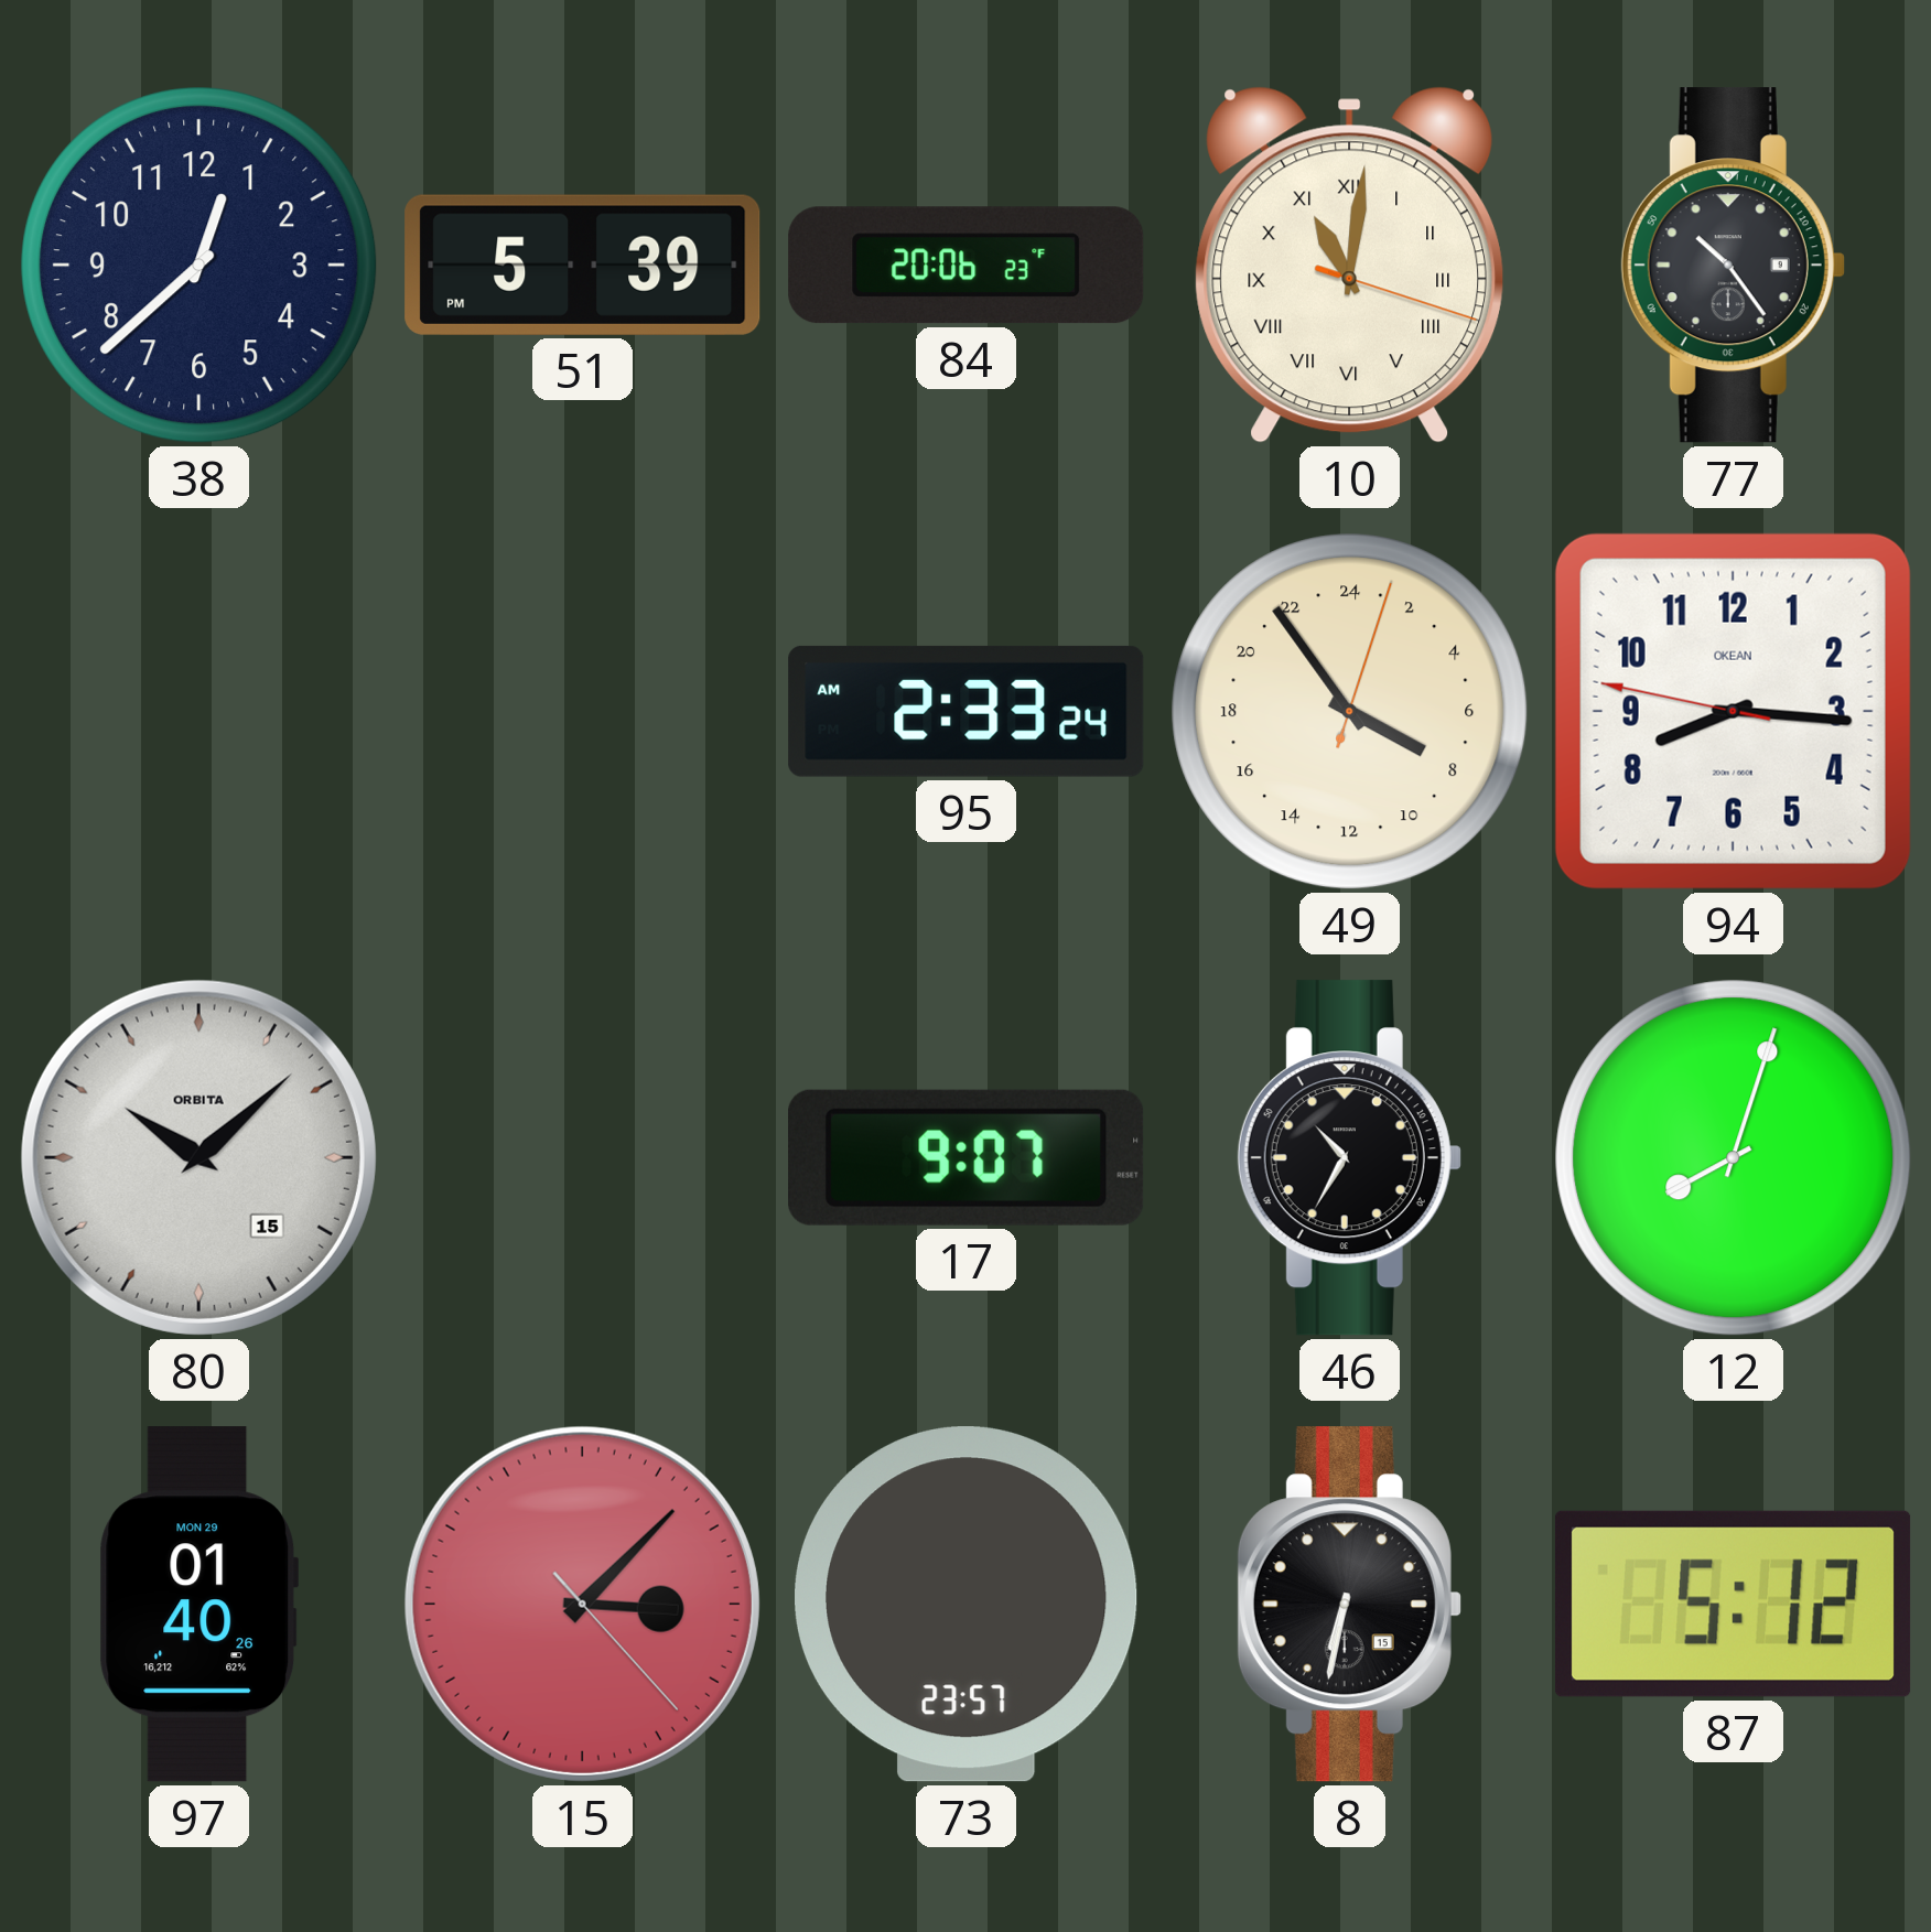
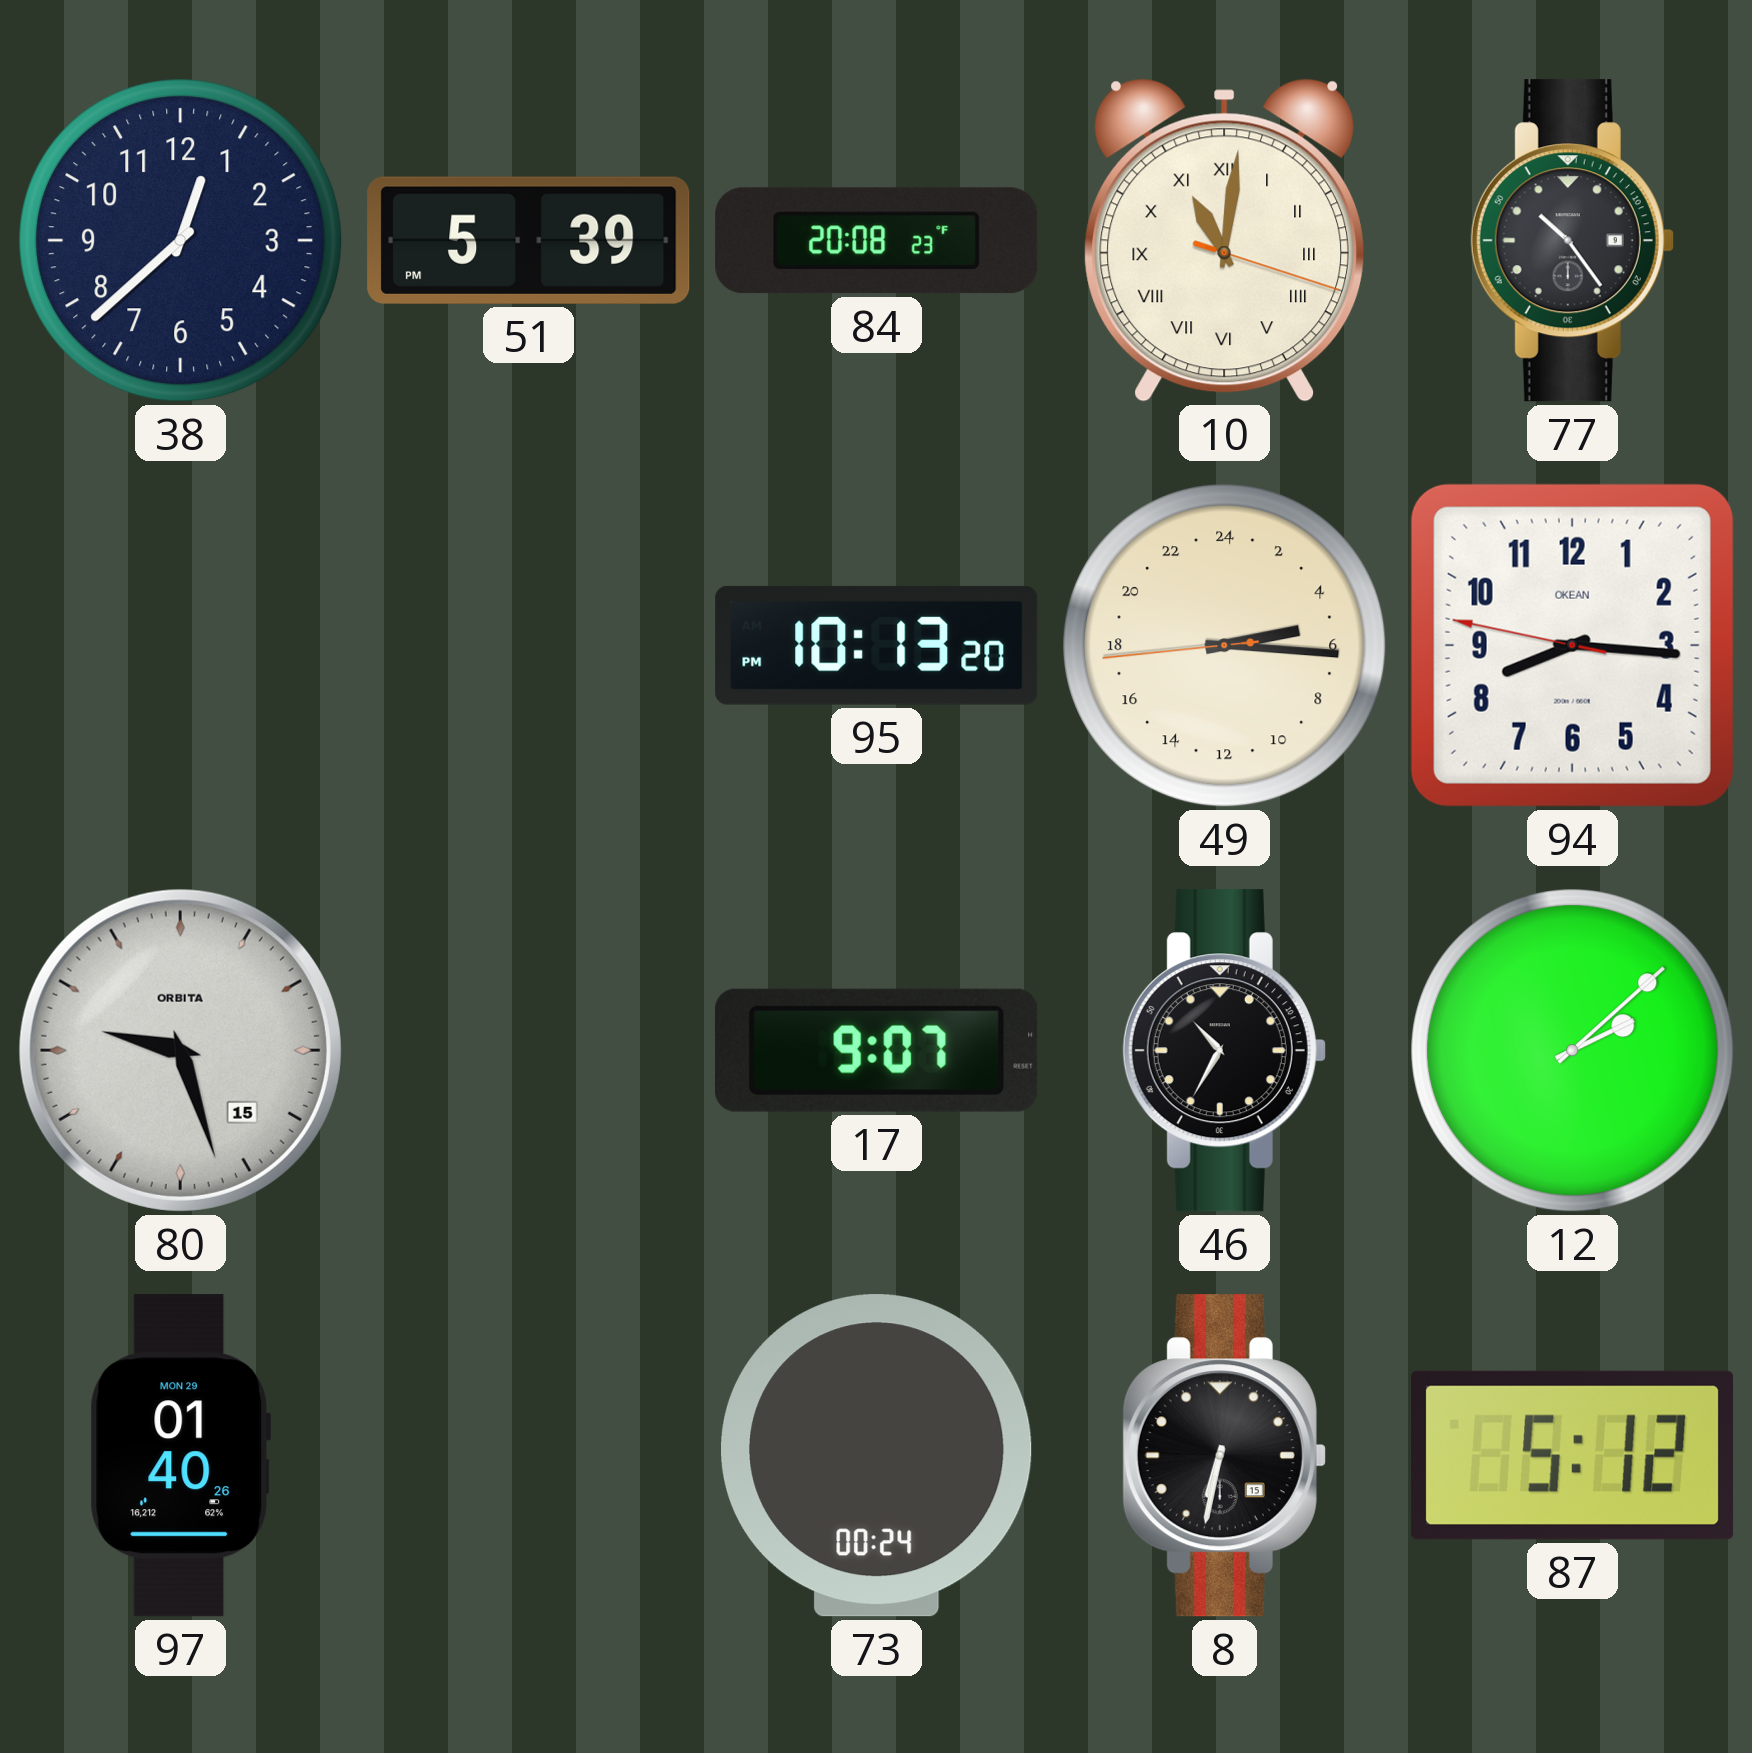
84: 20:06 -> 20:08
95: 2:33 -> 10:13
49: 7:54 -> 5:15
80: 10:08 -> 9:27
12: 8:03 -> 2:08
15: 3:07 -> none
73: 23:57 -> 00:24
